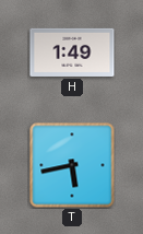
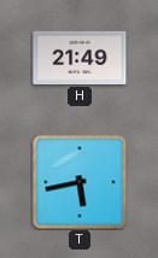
H: 1:49 -> 21:49
